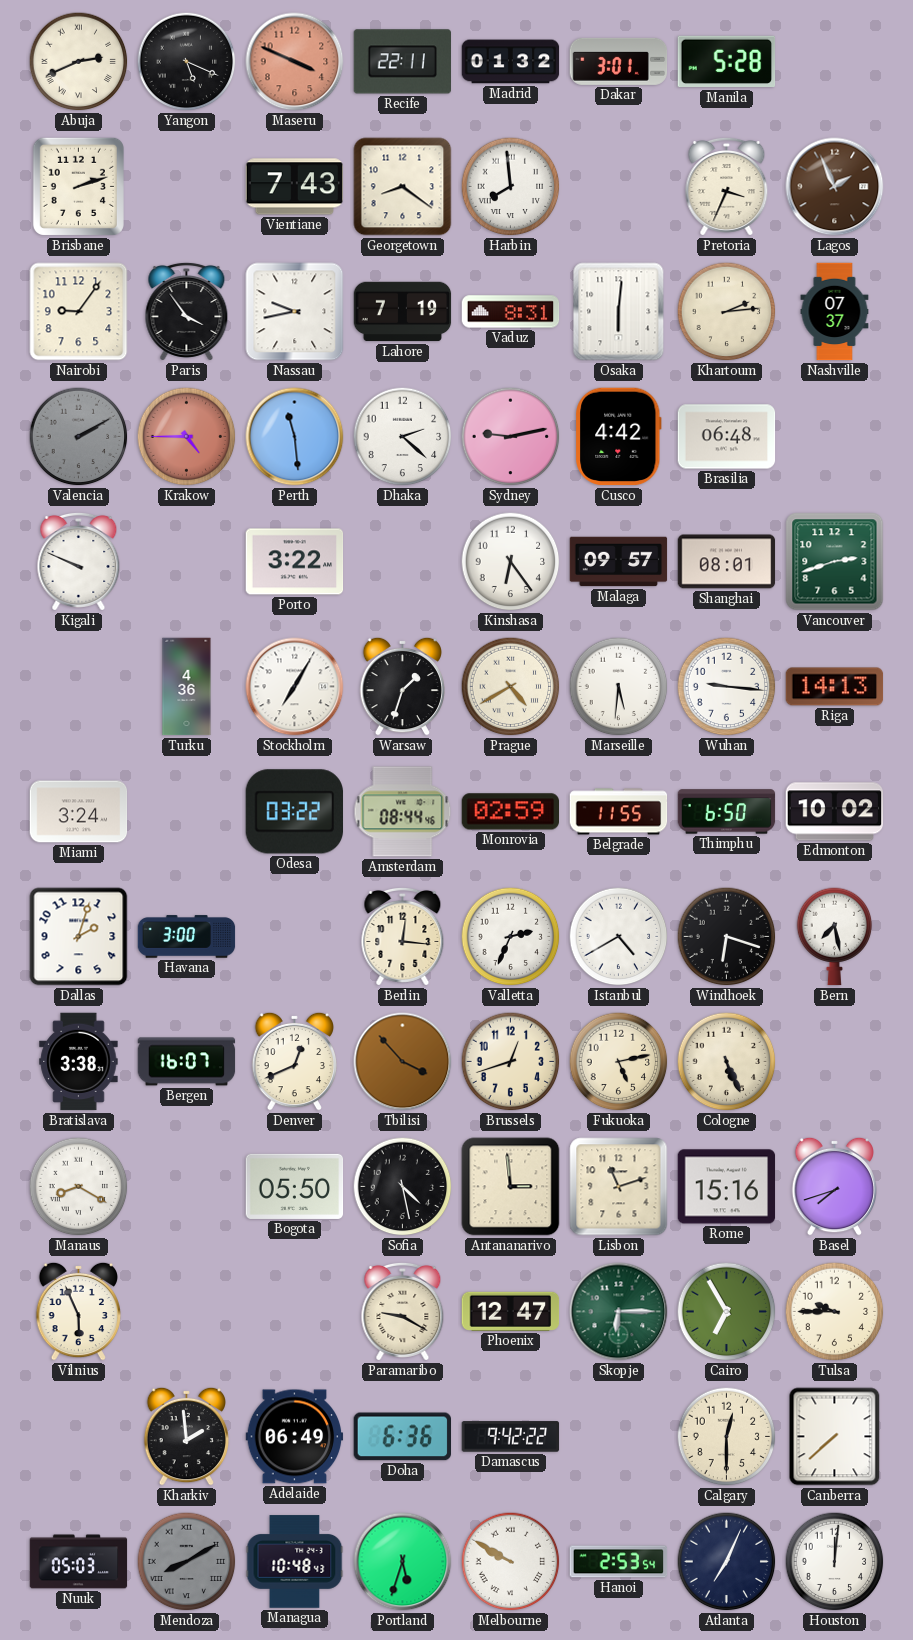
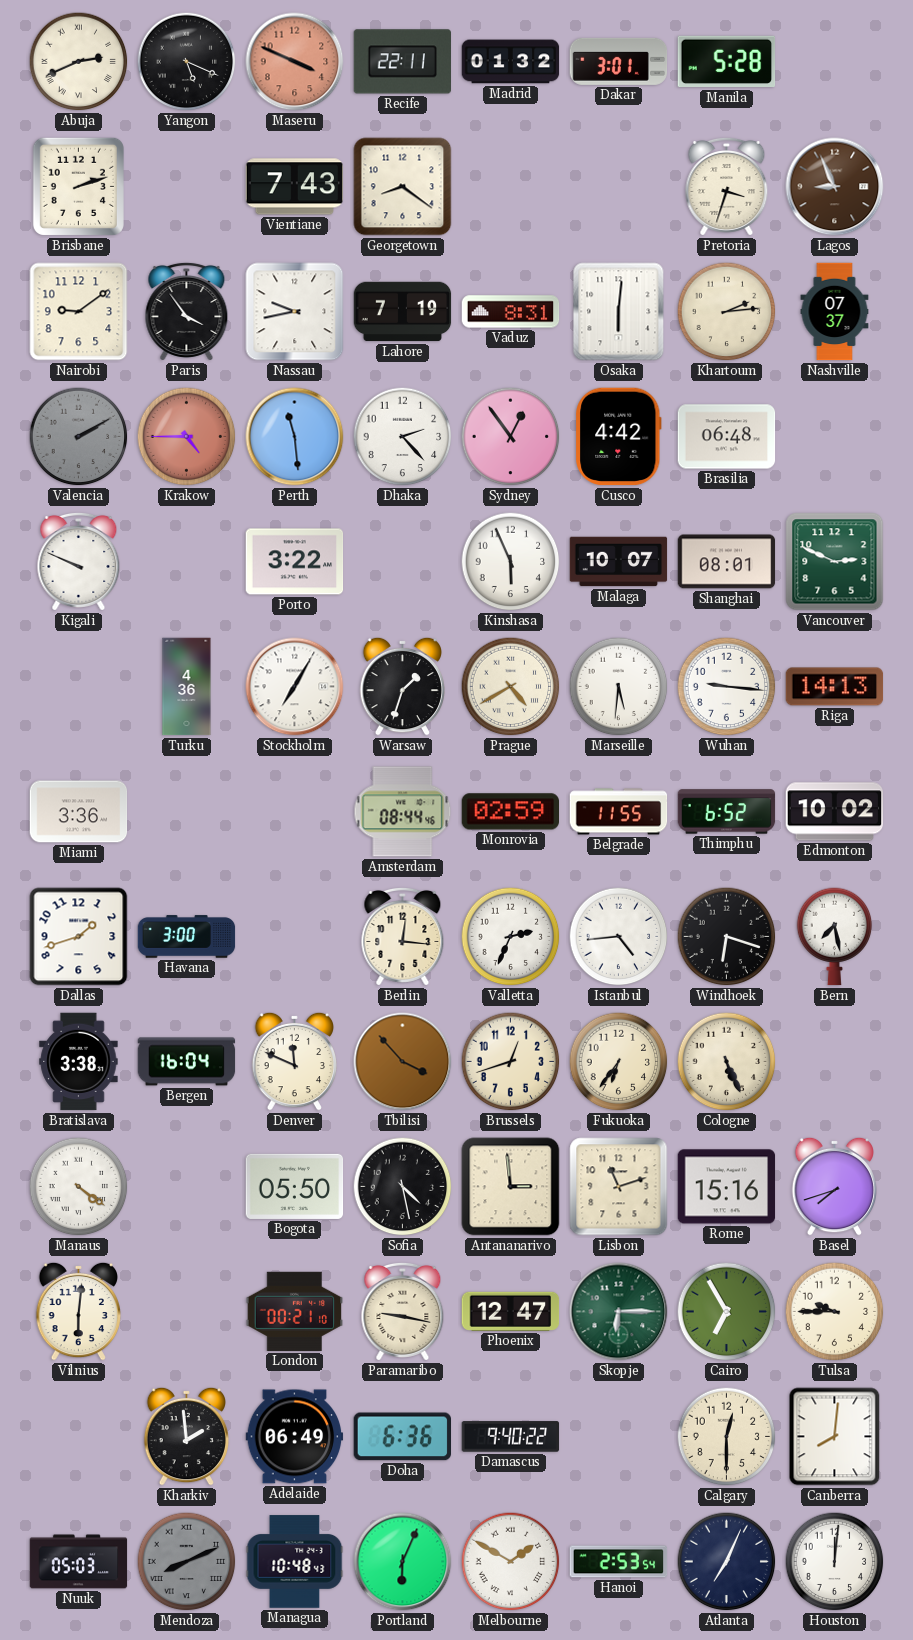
Harbin: 7:59 -> none
Pretoria: 3:34 -> 3:33
Lagos: 1:56 -> 8:56
Nairobi: 9:06 -> 9:09
Dhaka: 2:22 -> 2:23
Sydney: 9:13 -> 12:54
Kinshasa: 6:24 -> 5:56
Malaga: 09:57 -> 10:07
Vancouver: 2:42 -> 2:49
Miami: 3:24 -> 3:36
Odesa: 03:22 -> none
Thimphu: 6:50 -> 6:52
Dallas: 2:03 -> 1:42
Istanbul: 4:40 -> 4:44
Bergen: 16:07 -> 16:04
Denver: 12:41 -> 11:49
Fukuoka: 5:13 -> 6:36
Manaus: 8:20 -> 4:21
Vilnius: 5:56 -> 6:01
London: none -> 00:21
Paramaribo: 9:20 -> 9:17
Damascus: 9:42 -> 9:40
Canberra: 7:38 -> 8:01
Mendoza: 8:10 -> 8:11
Portland: 5:33 -> 6:04
Melbourne: 9:50 -> 1:50
